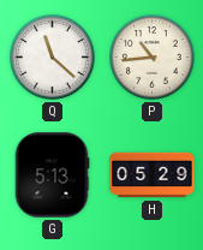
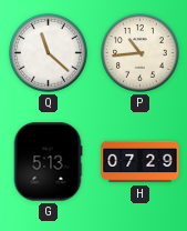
H: 05:29 -> 07:29
